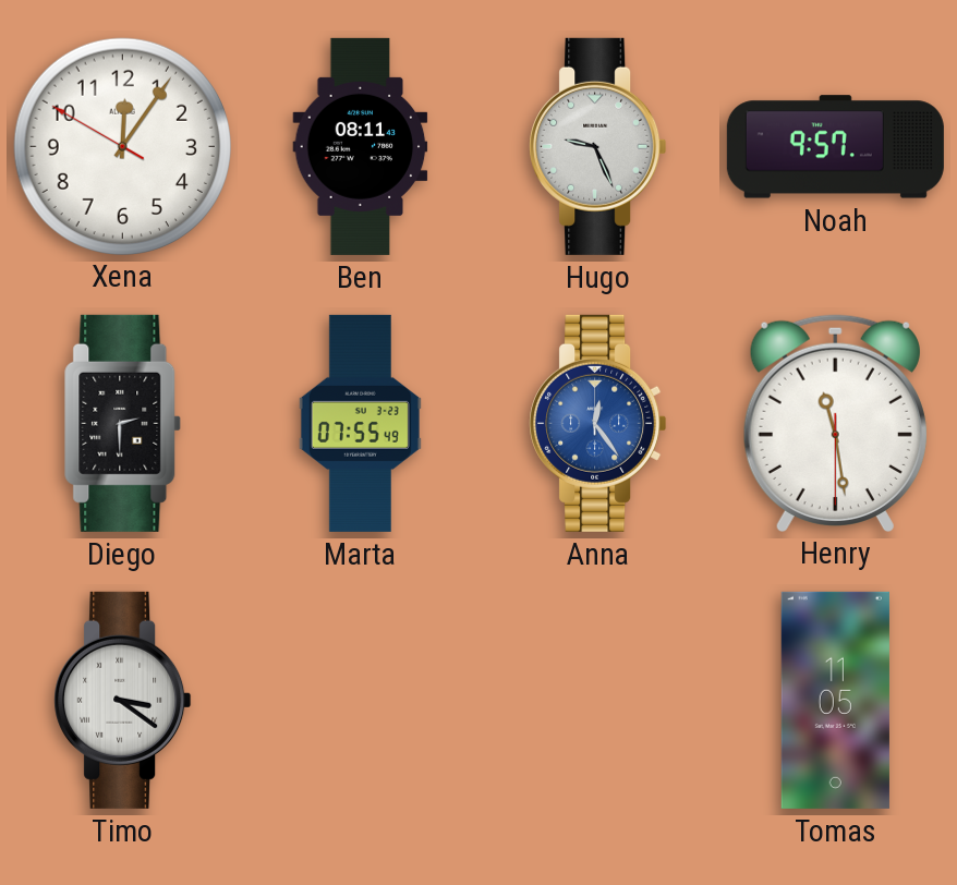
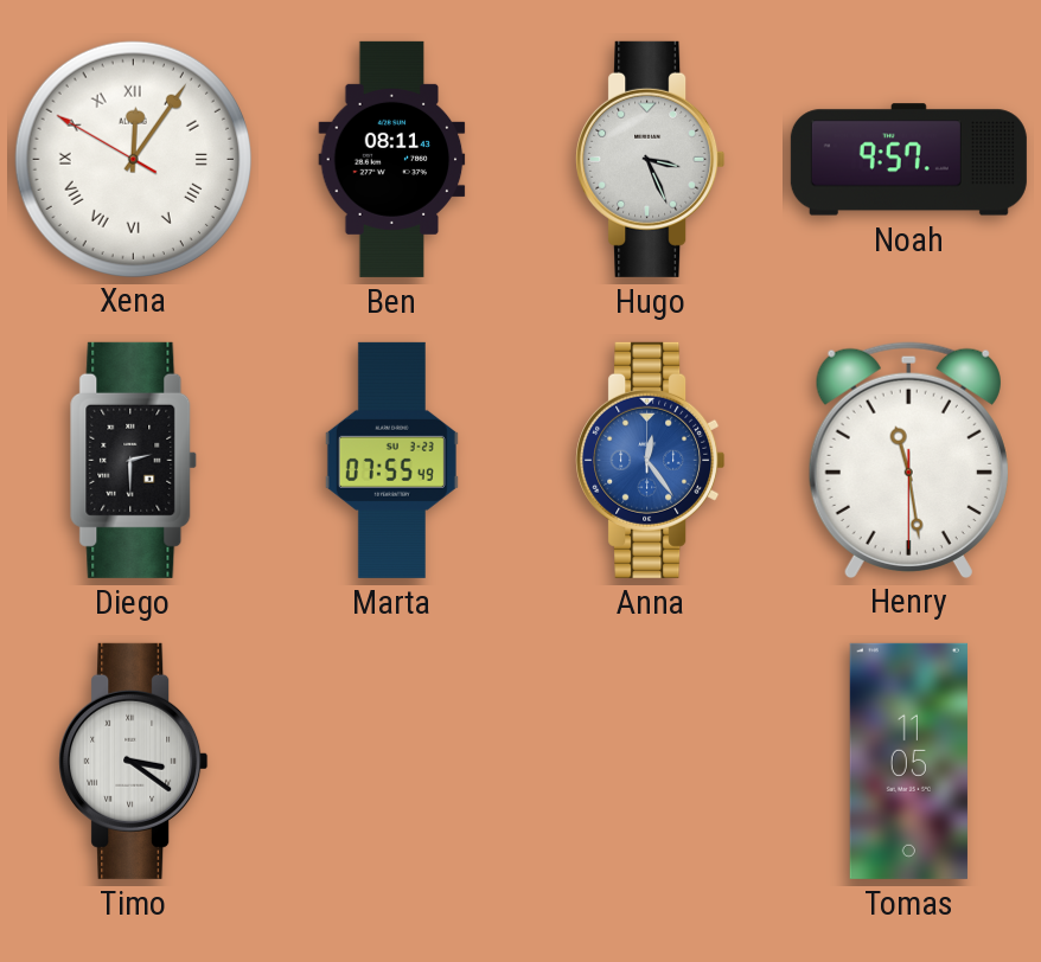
Xena numerals: Arabic -> Roman
Hugo: 9:26 -> 3:26
